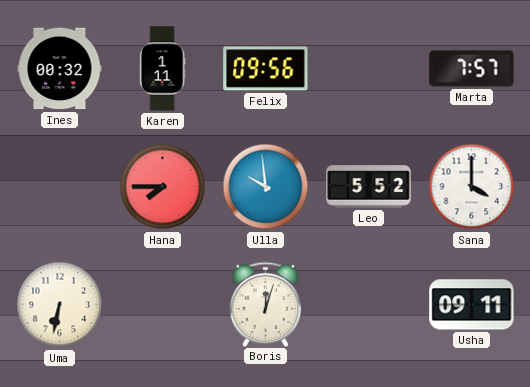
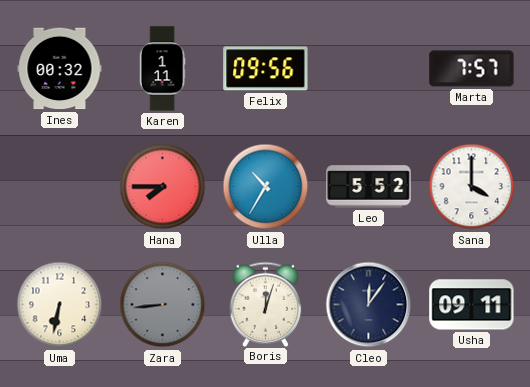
Ulla: 9:59 -> 10:35
Zara: none -> 8:44
Cleo: none -> 12:06
